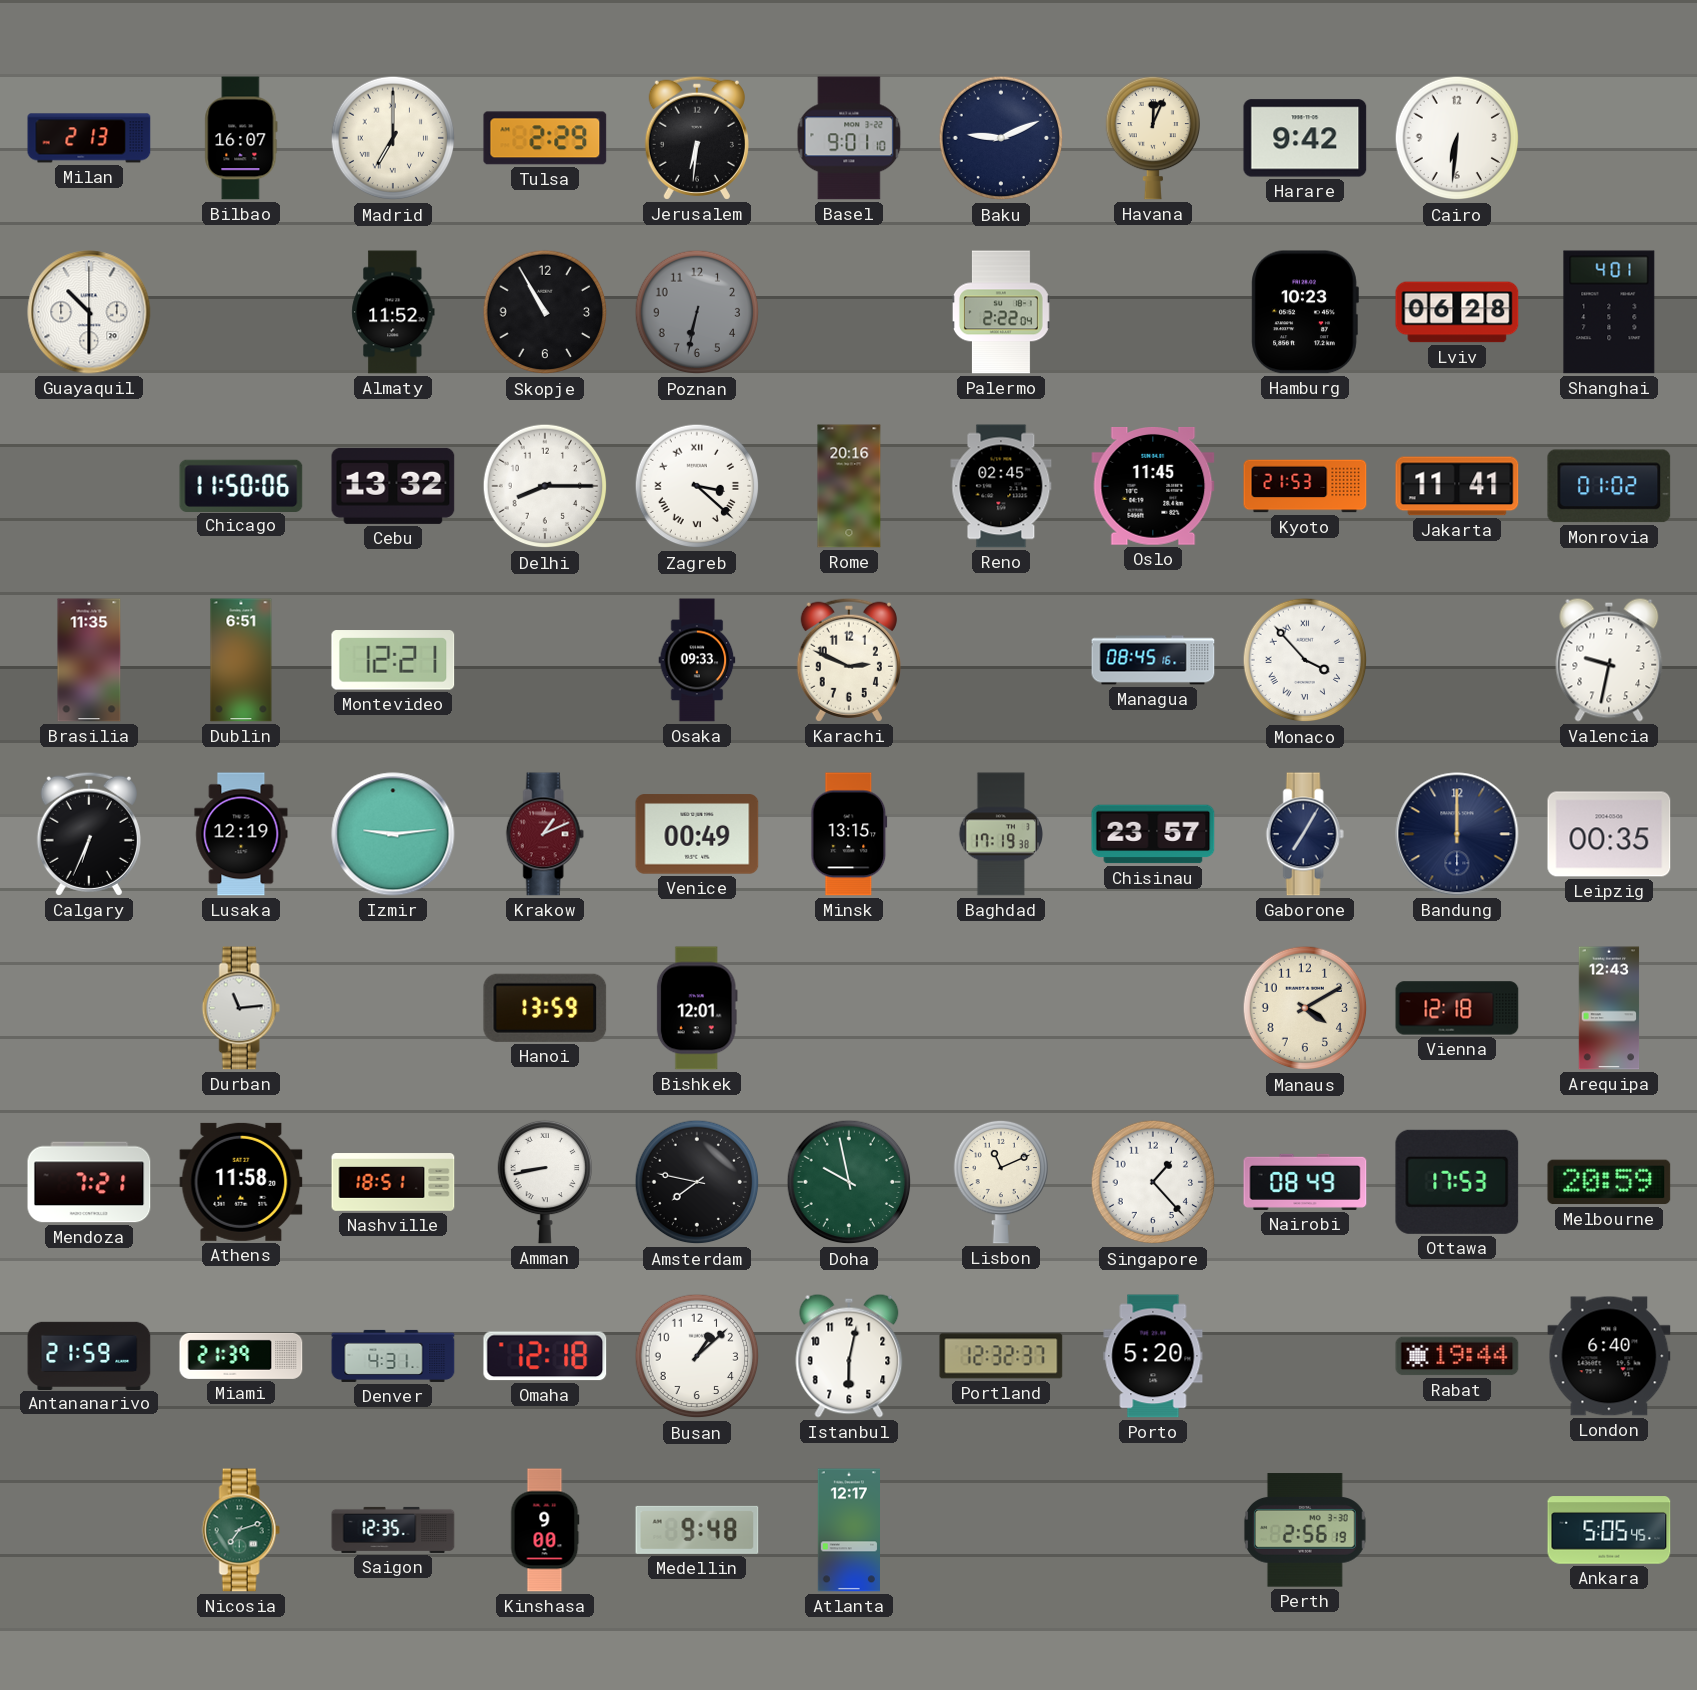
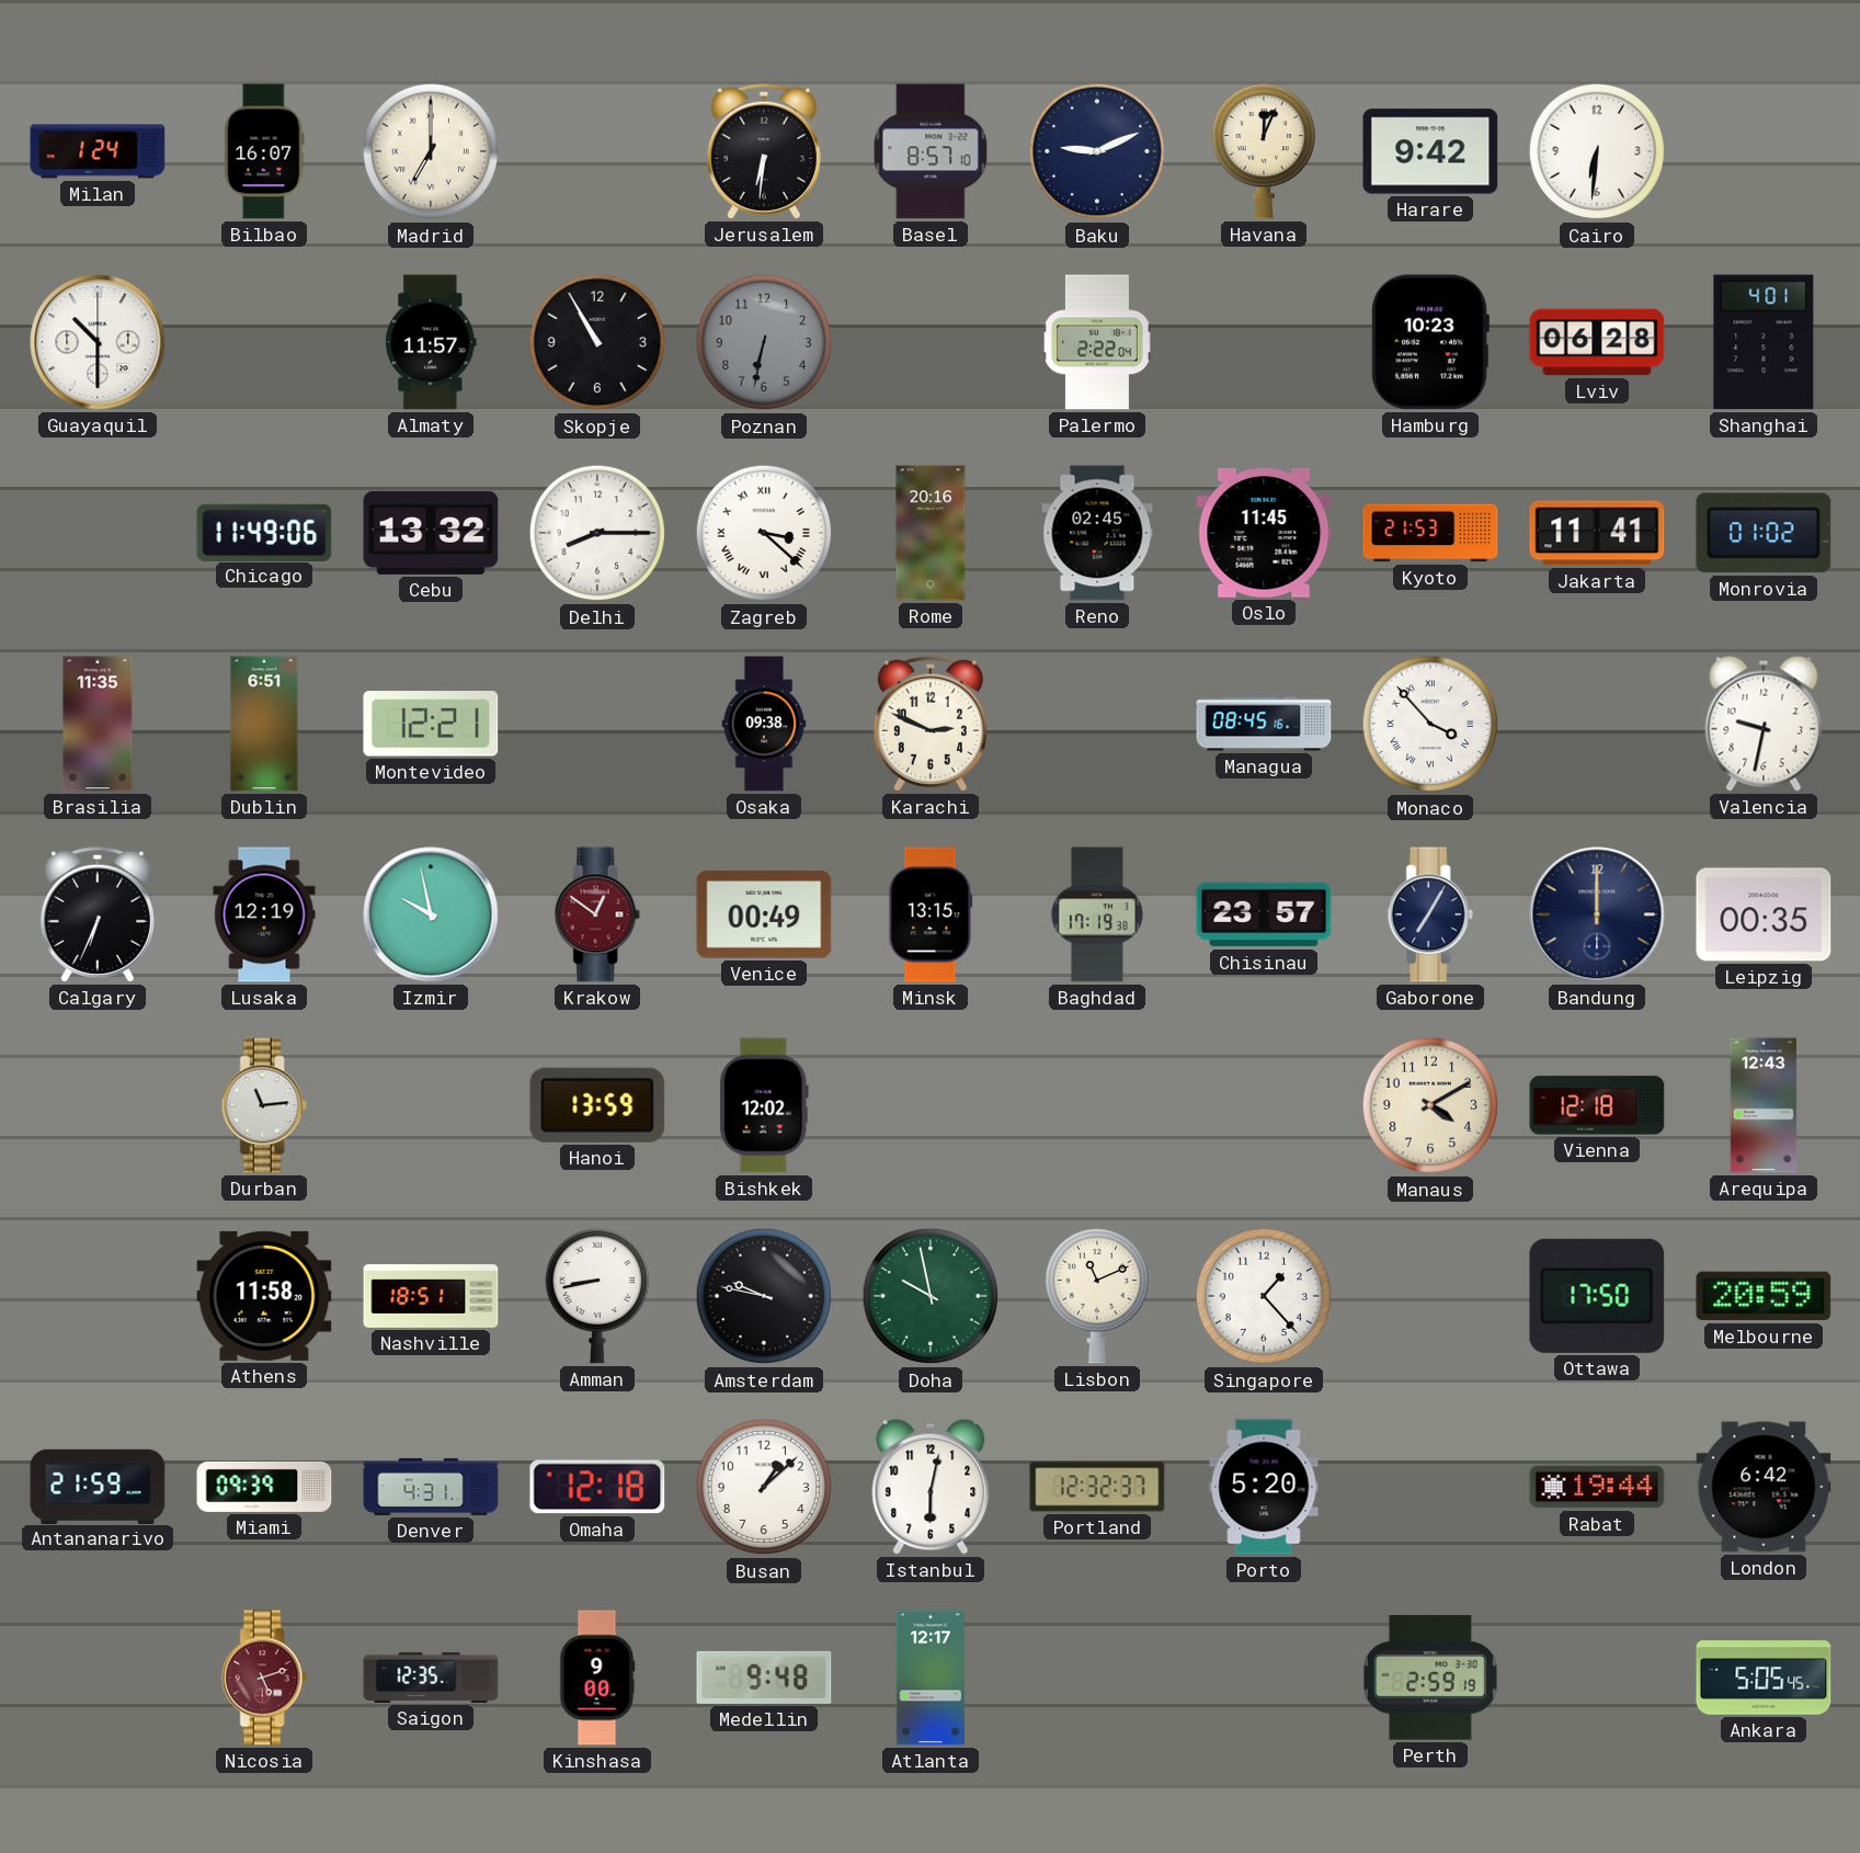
Milan: 2:13 -> 1:24
Tulsa: 2:29 -> none
Basel: 9:01 -> 8:57
Almaty: 11:52 -> 11:57
Chicago: 11:50 -> 11:49
Osaka: 09:33 -> 09:38
Izmir: 9:14 -> 9:58
Krakow: 1:11 -> 12:51
Bishkek: 12:01 -> 12:02
Mendoza: 7:21 -> none
Amsterdam: 7:47 -> 9:47
Nairobi: 08:49 -> none
Ottawa: 17:53 -> 17:50
Miami: 21:39 -> 09:39
London: 6:40 -> 6:42
Nicosia: 7:12 -> 5:12
Nicosia dial: green -> burgundy
Perth: 2:56 -> 2:59
